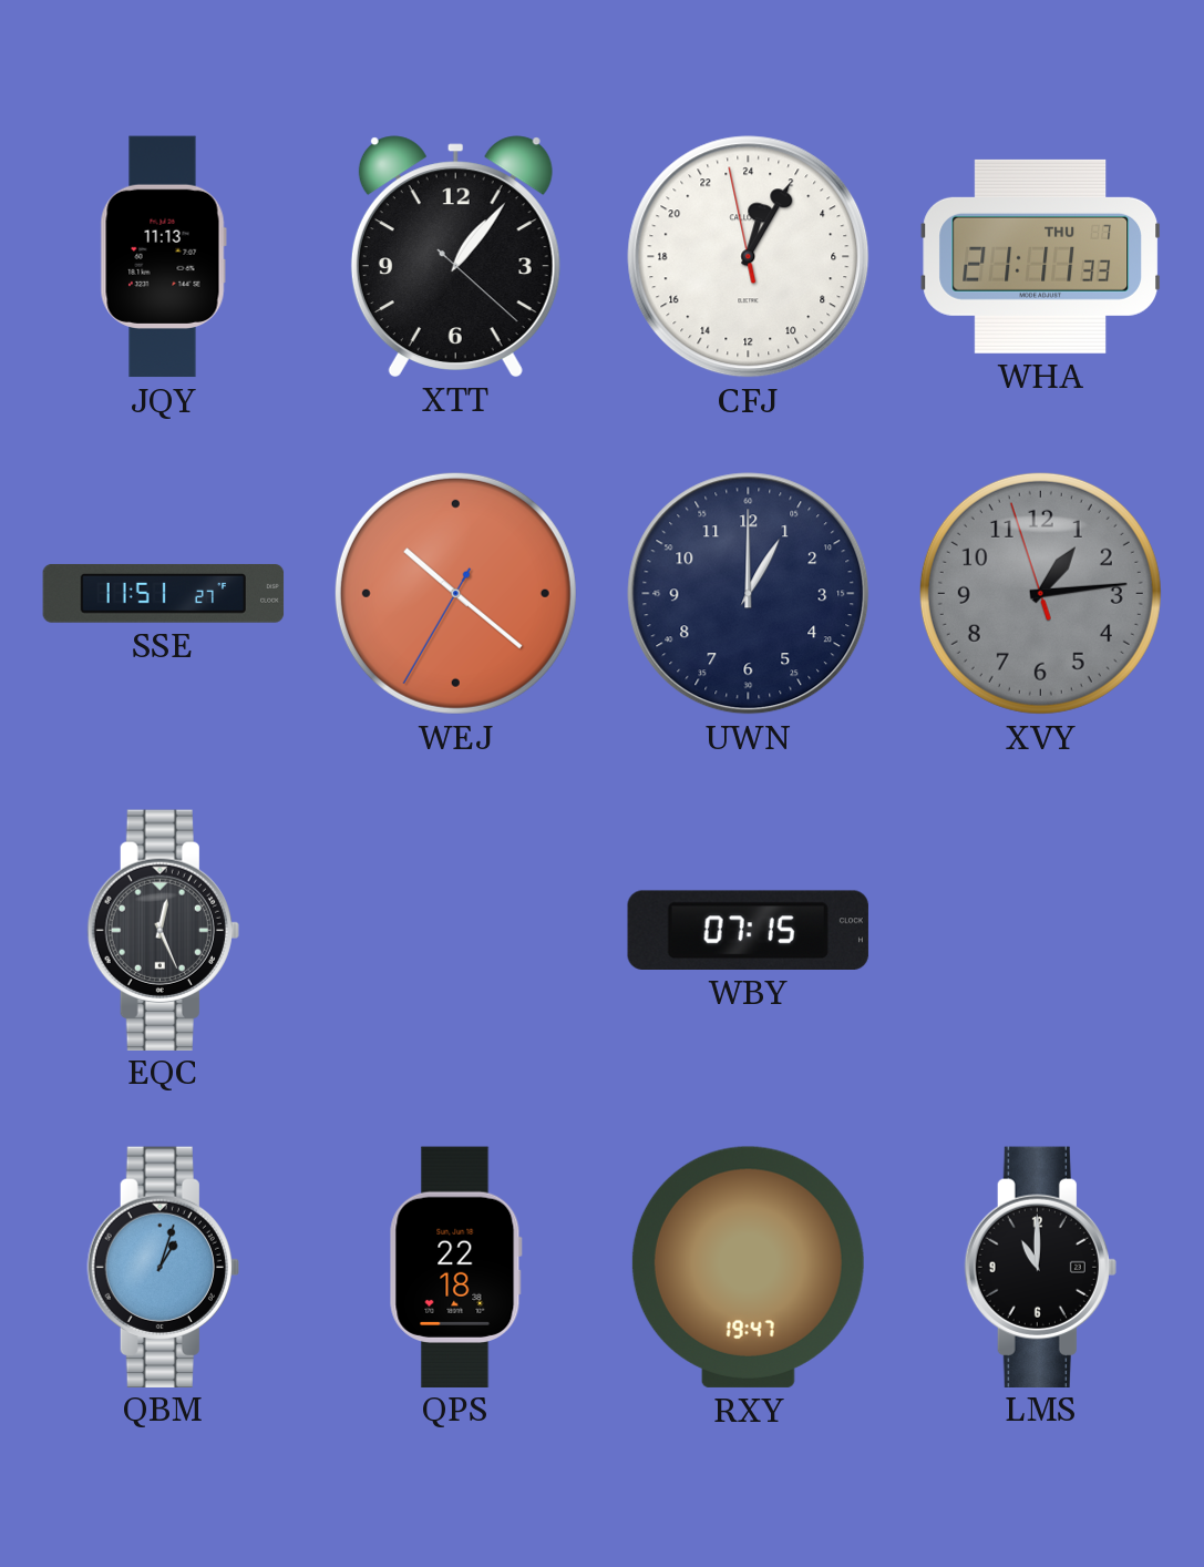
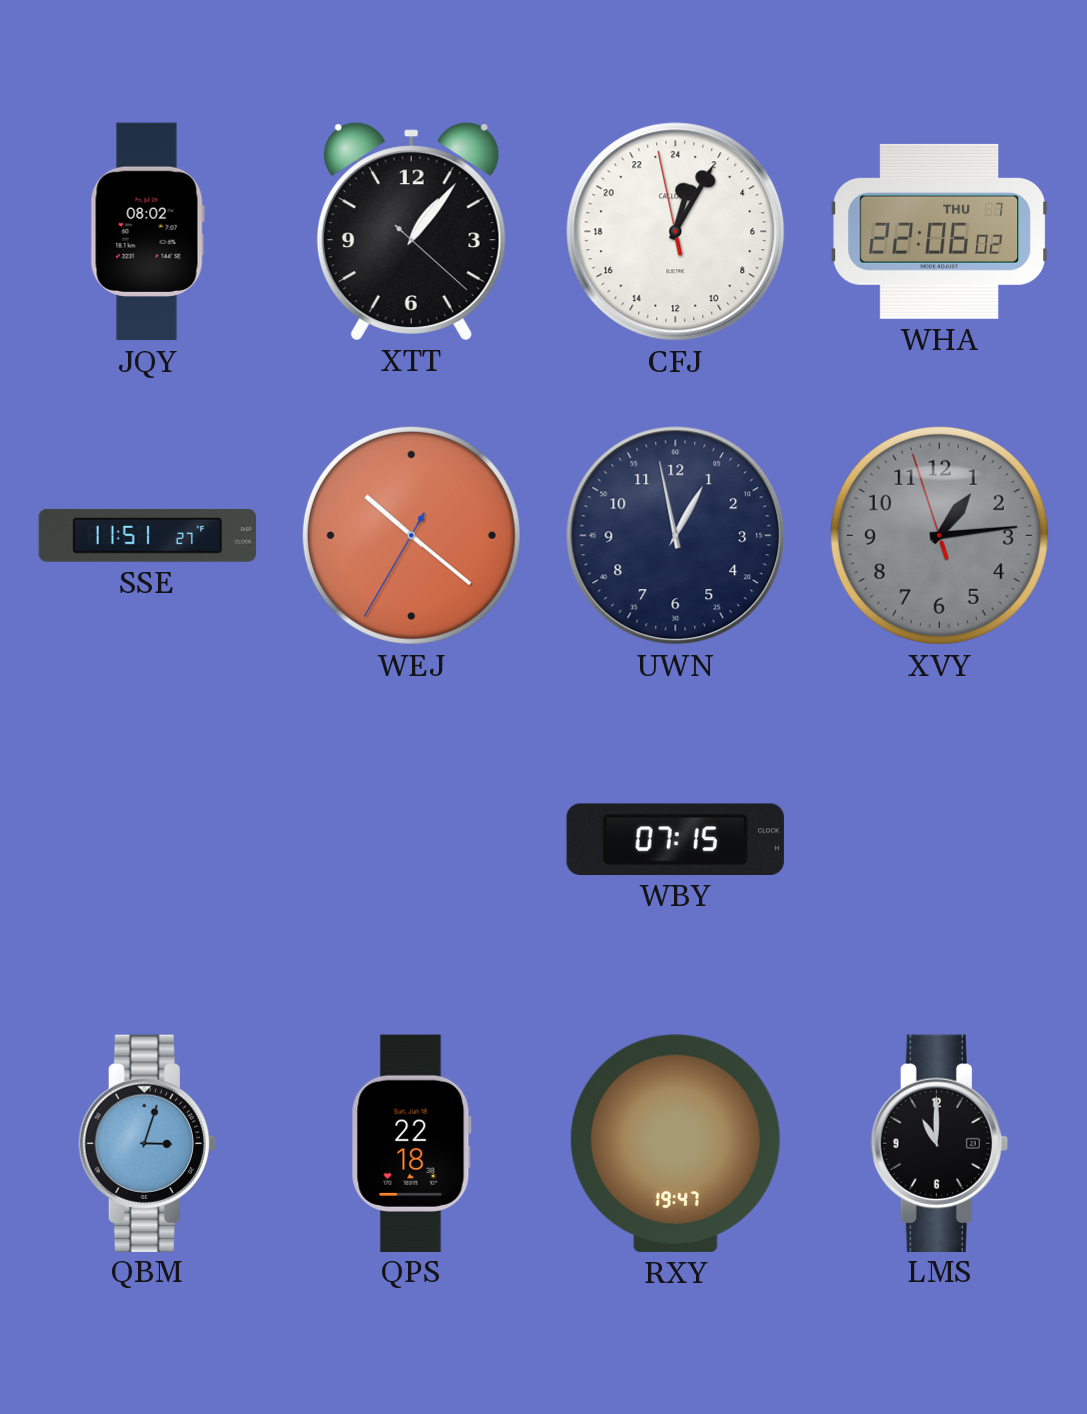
JQY: 11:13 -> 08:02
WHA: 21:11 -> 22:06
UWN: 1:00 -> 12:58
EQC: 12:26 -> none
QBM: 1:03 -> 3:03
